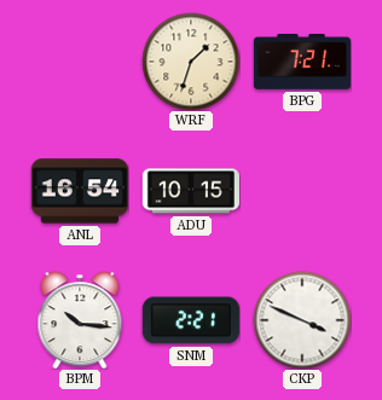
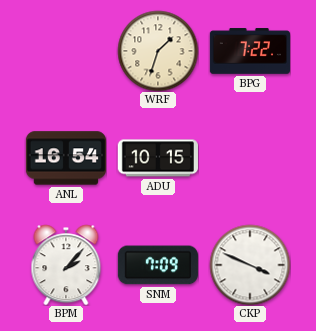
BPG: 7:21 -> 7:22
BPM: 10:16 -> 2:07
SNM: 2:21 -> 7:09
